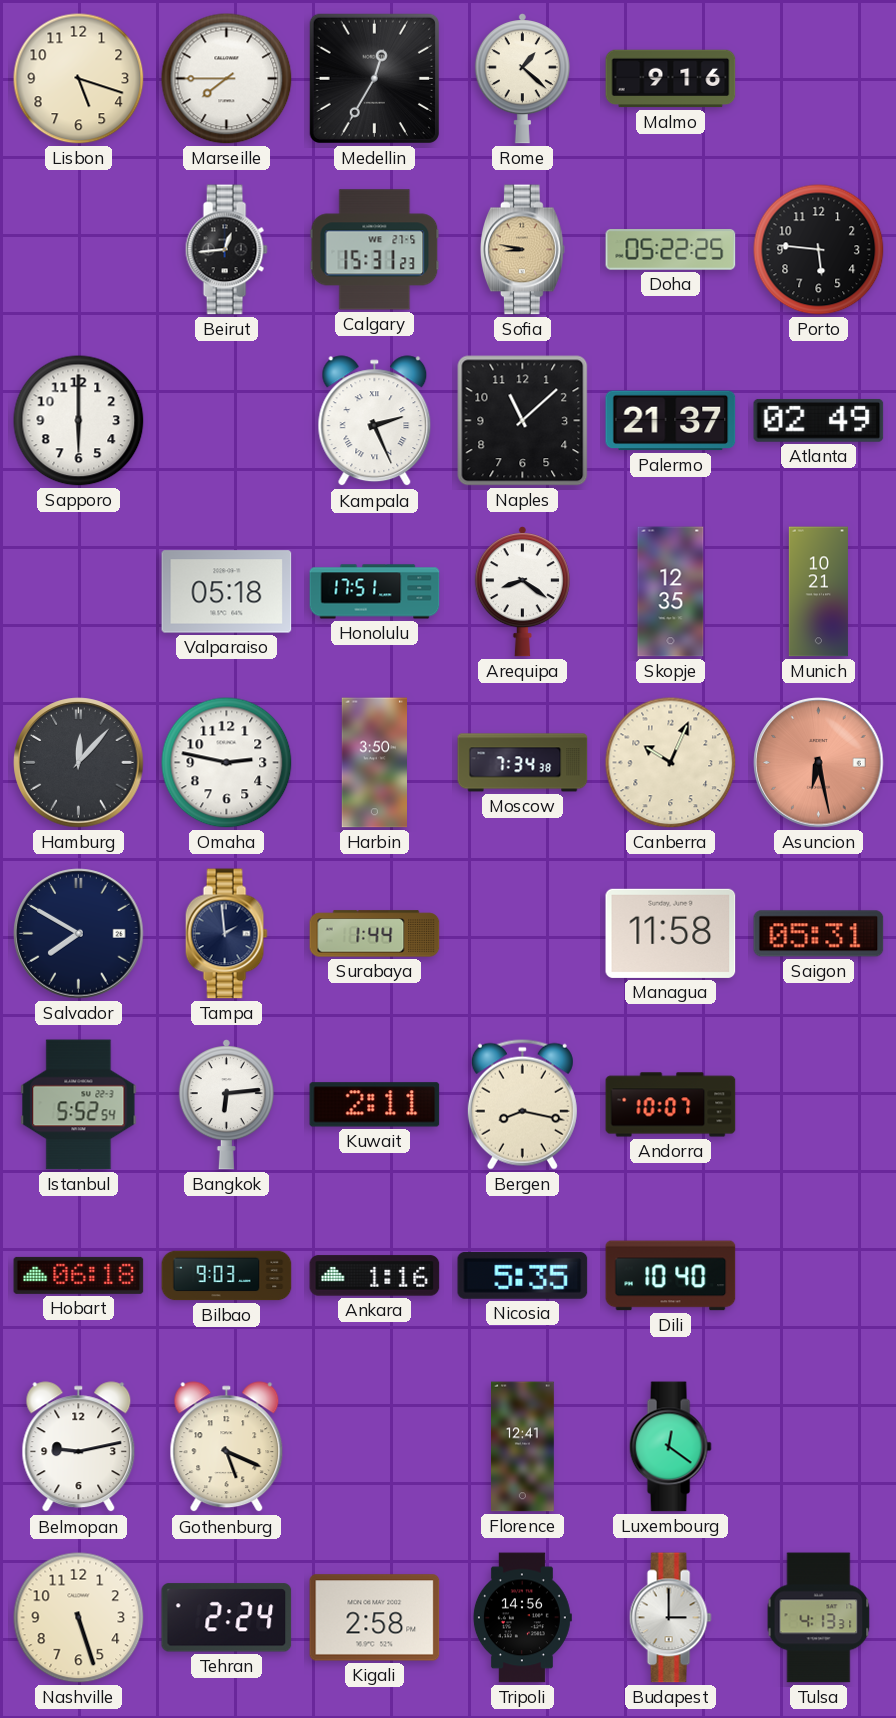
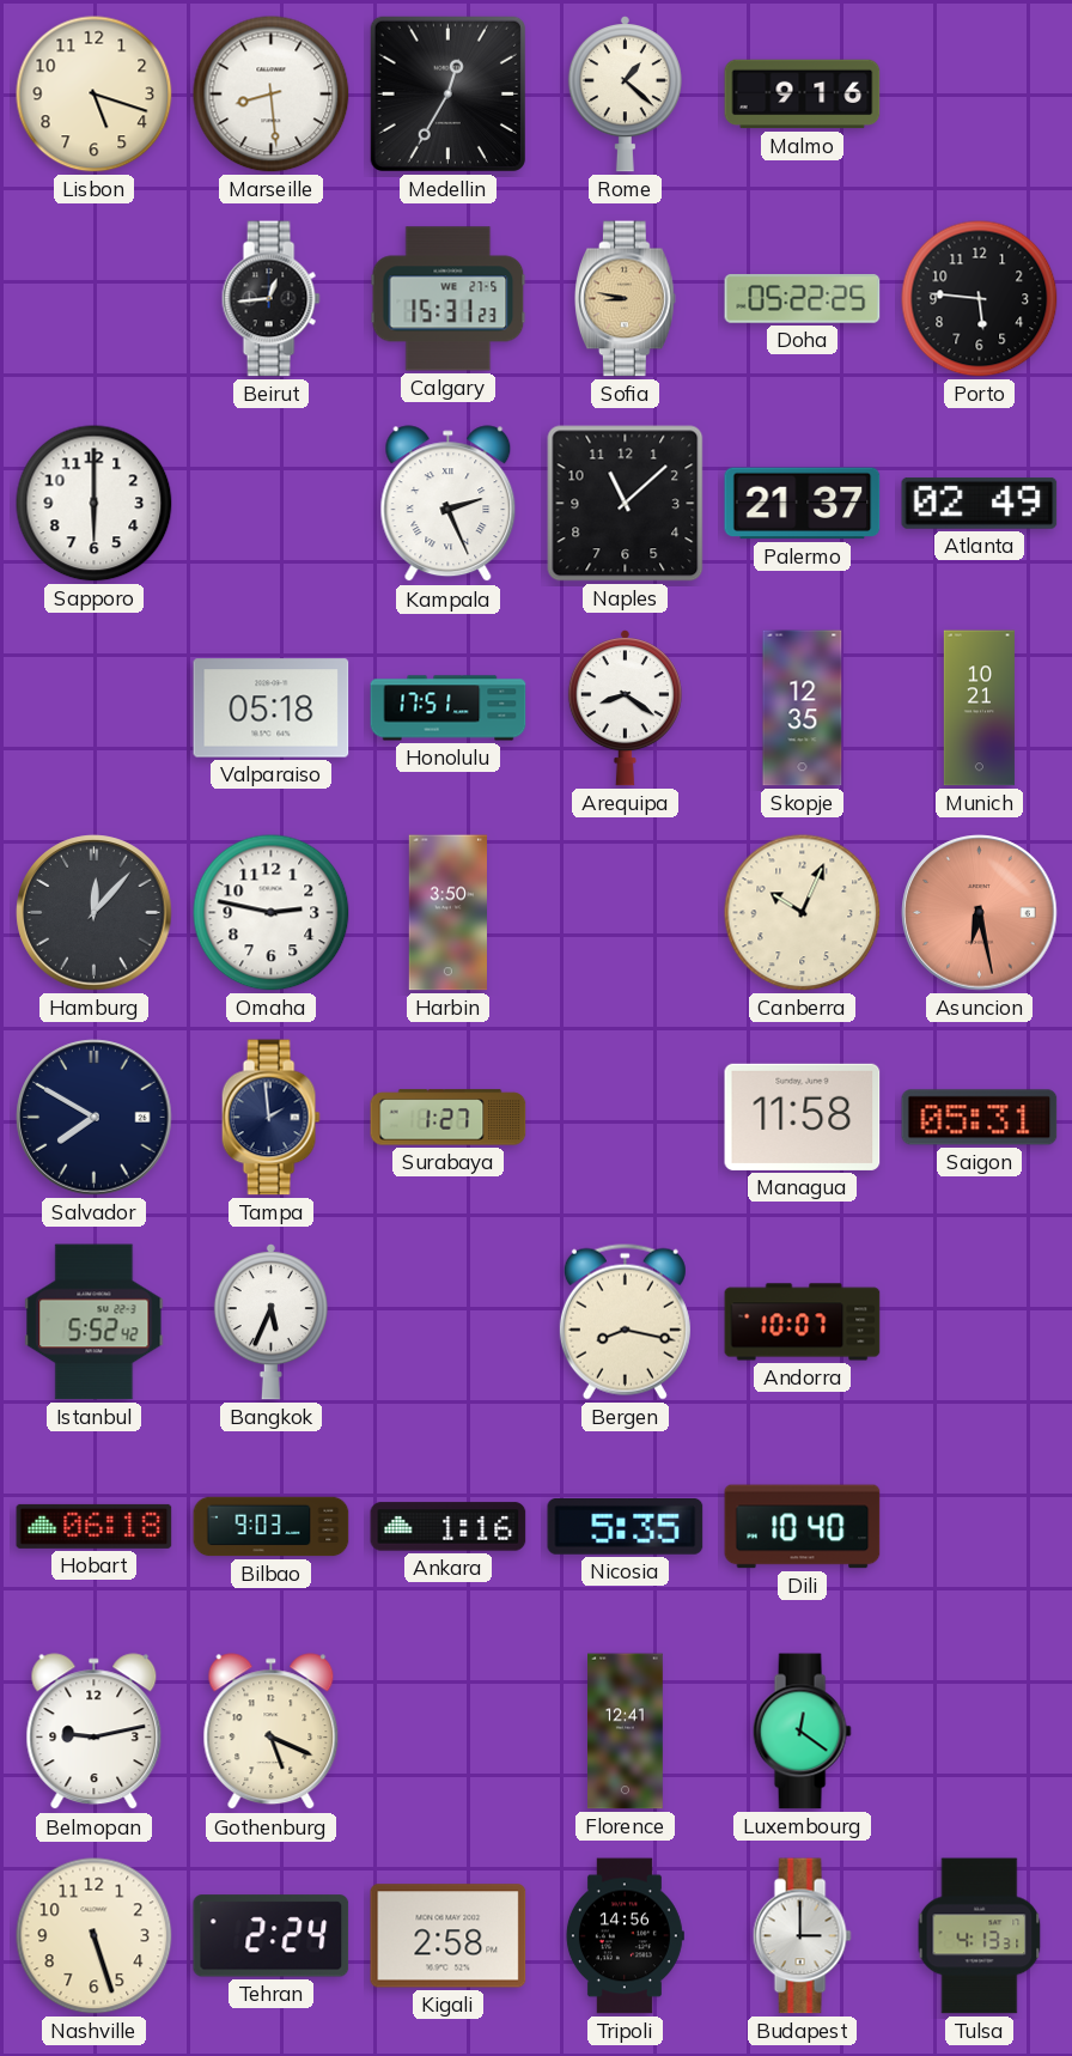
Marseille: 7:45 -> 8:29
Moscow: 7:34 -> none
Surabaya: 1:44 -> 1:27
Istanbul: 5:52:54 -> 5:52:42
Bangkok: 6:14 -> 5:34
Kuwait: 2:11 -> none
